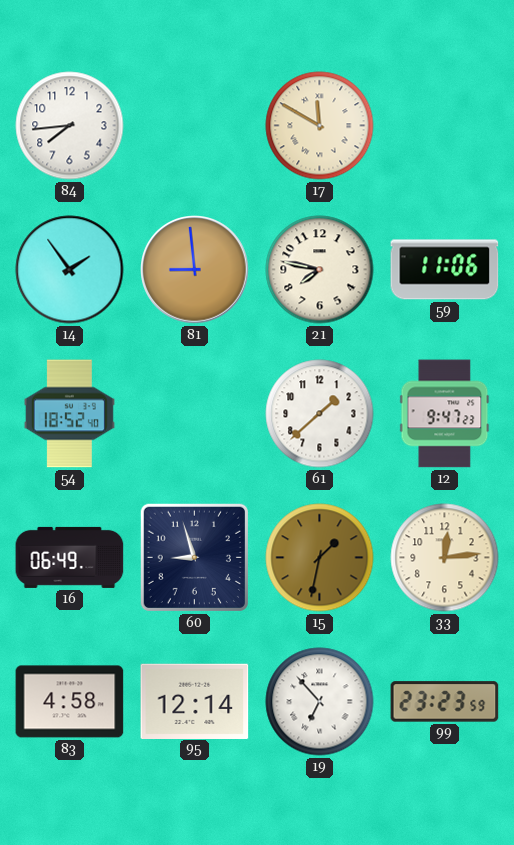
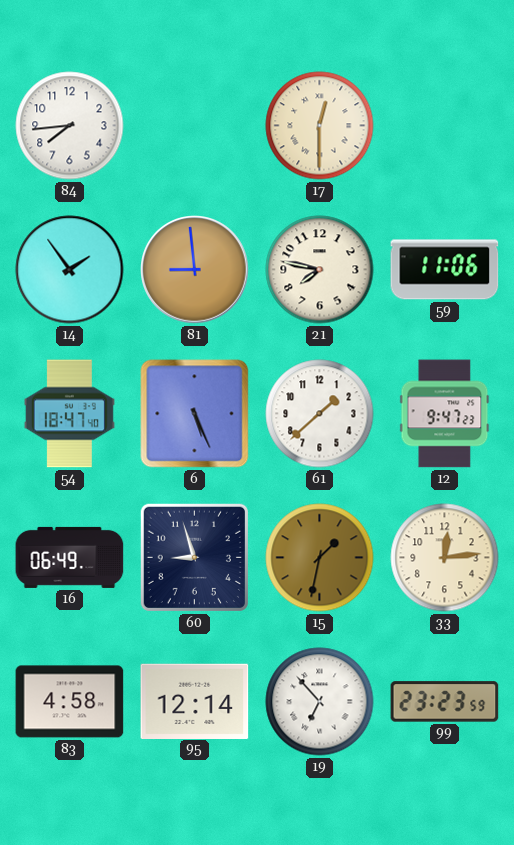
17: 11:50 -> 12:30
54: 18:52 -> 18:47
6: none -> 5:26
